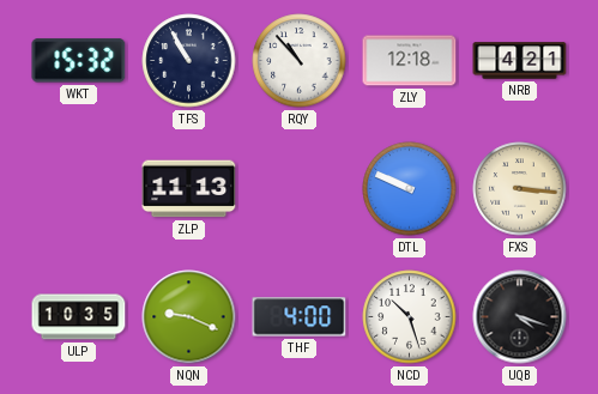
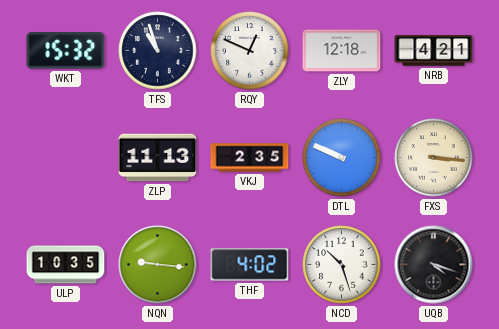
TFS: 10:55 -> 10:57
RQY: 10:53 -> 12:49
VKJ: none -> 2:35
NQN: 9:19 -> 9:16
THF: 4:00 -> 4:02
